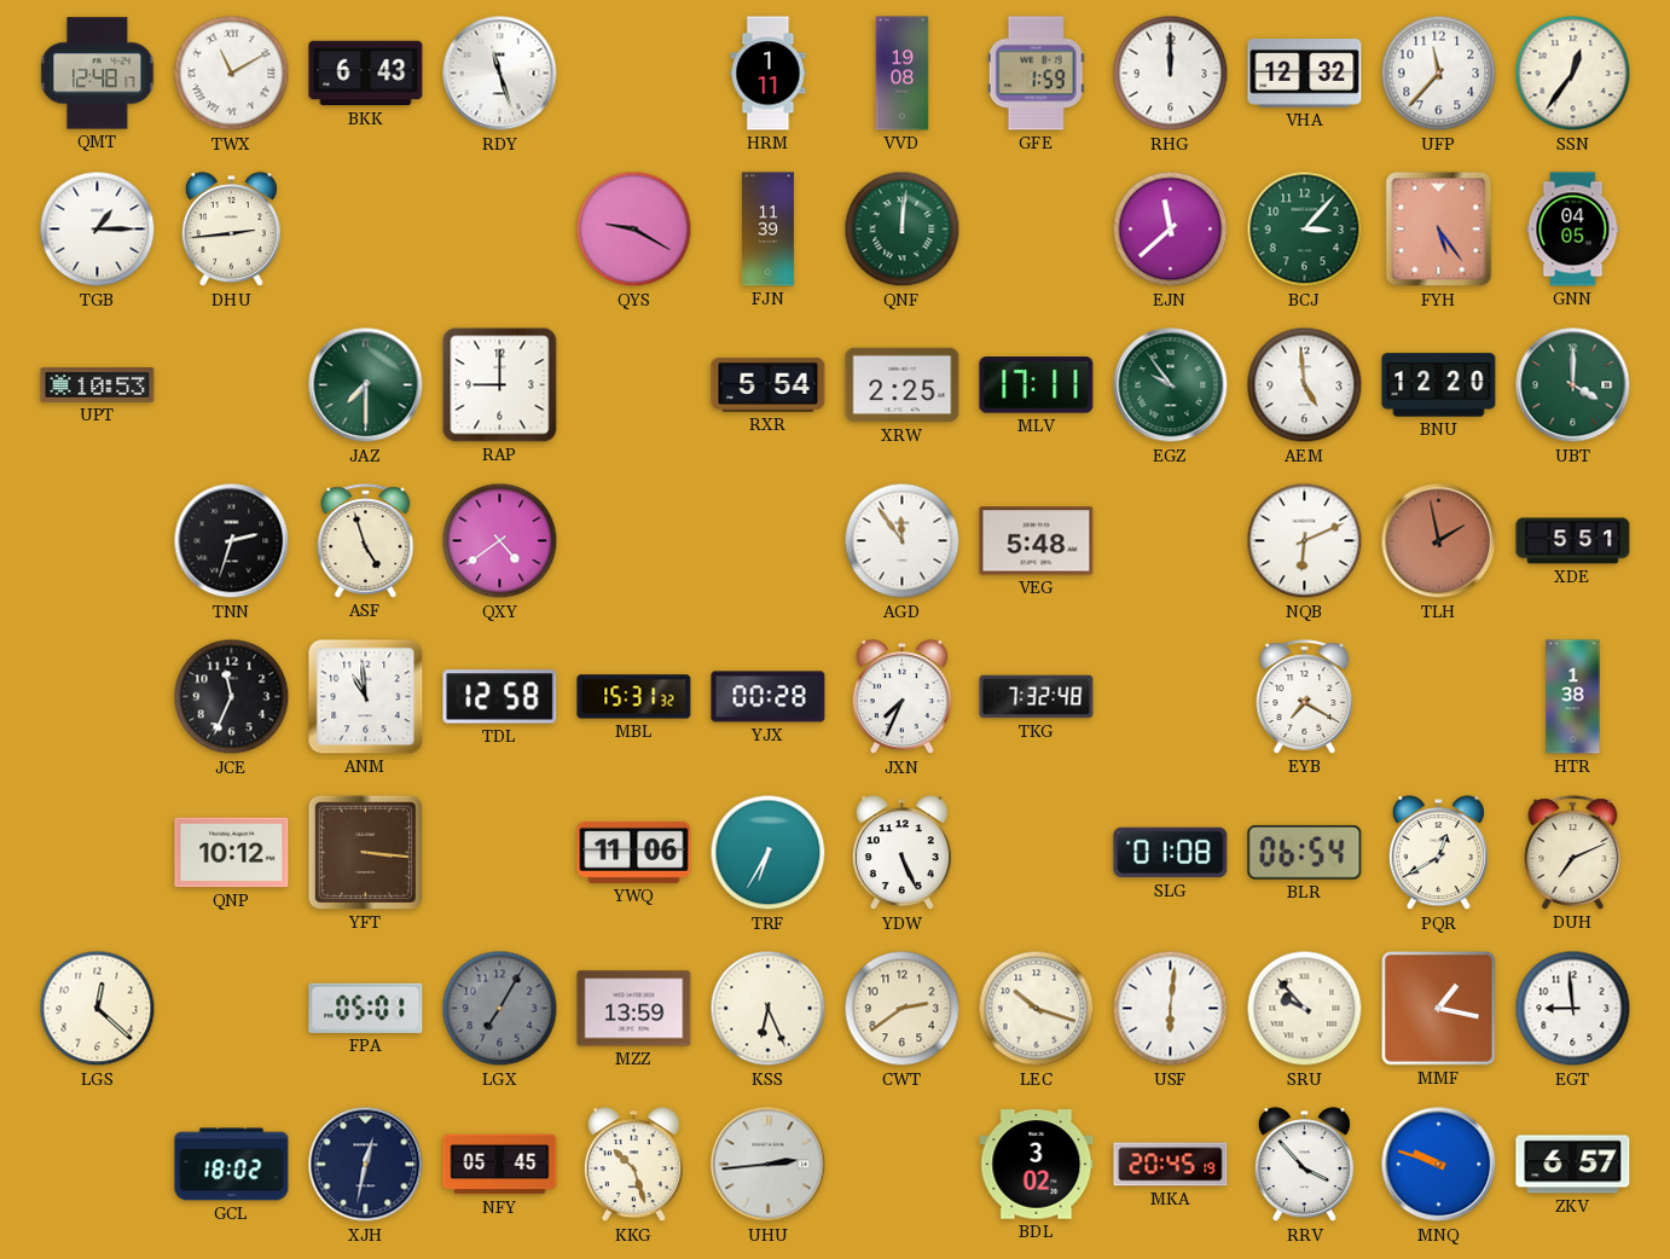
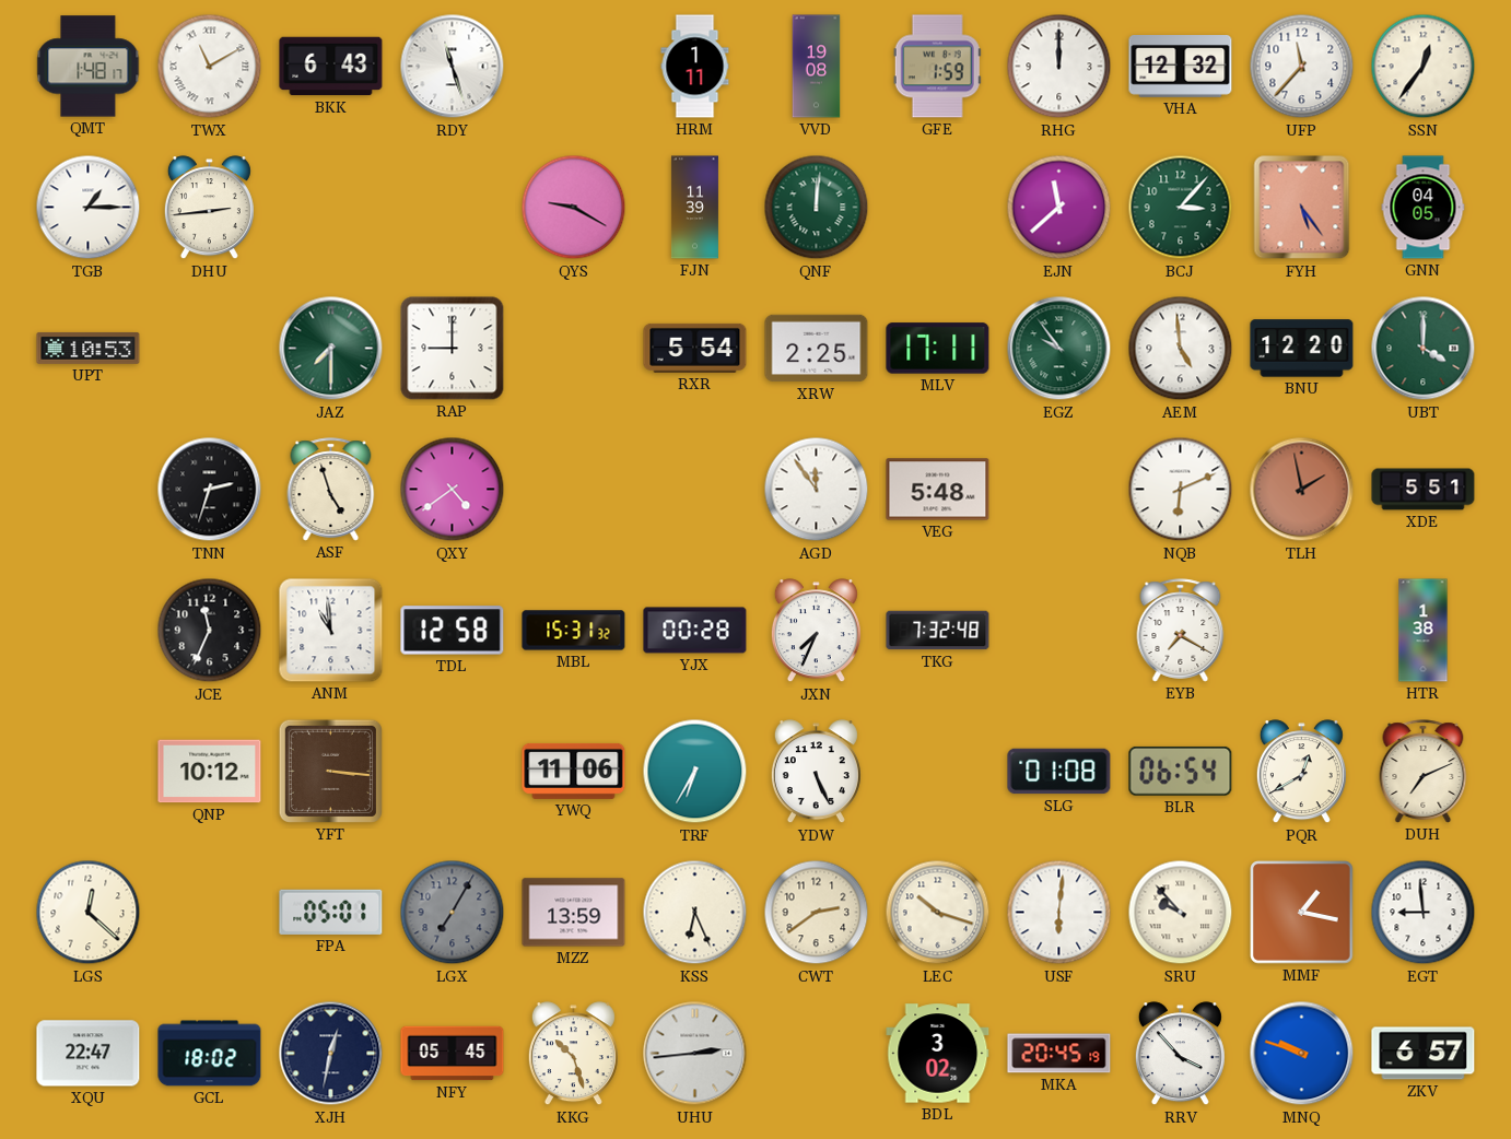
QMT: 12:48 -> 1:48
XQU: none -> 22:47
